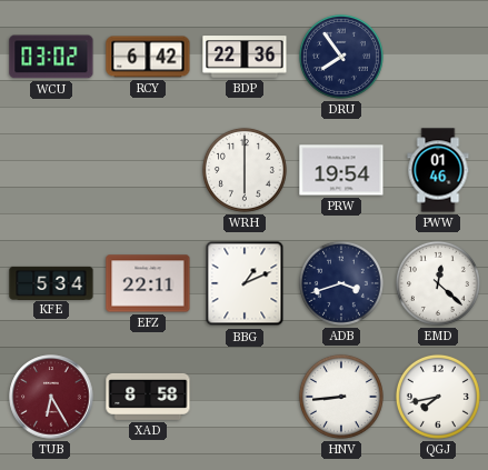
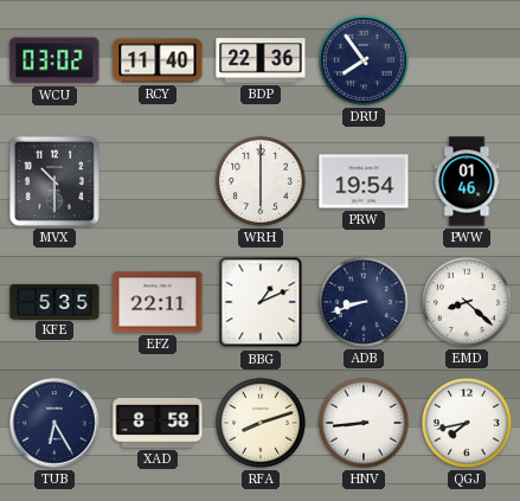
RCY: 6:42 -> 11:40
MVX: none -> 10:30
KFE: 5:34 -> 5:35
ADB: 3:42 -> 8:42
EMD: 12:22 -> 8:22
TUB dial: burgundy -> navy
RFA: none -> 8:12
